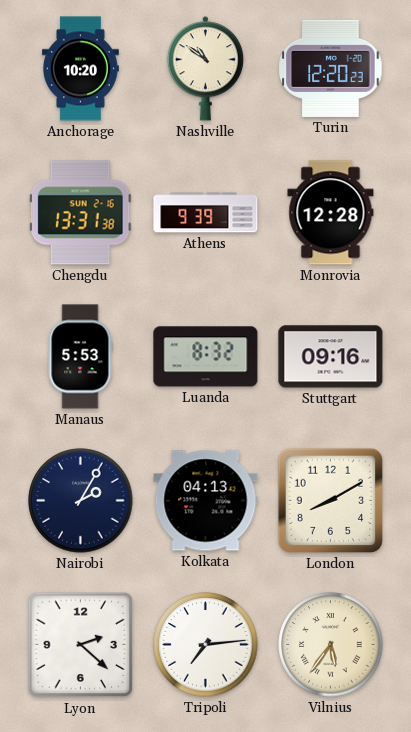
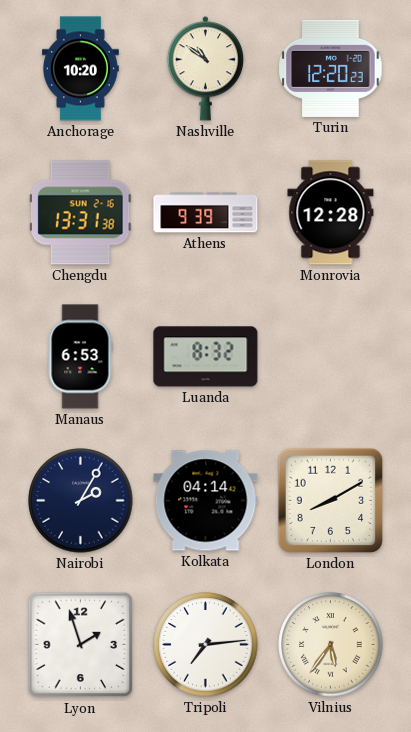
Manaus: 5:53 -> 6:53
Stuttgart: 09:16 -> none
Kolkata: 04:13 -> 04:14
Lyon: 2:22 -> 1:57
